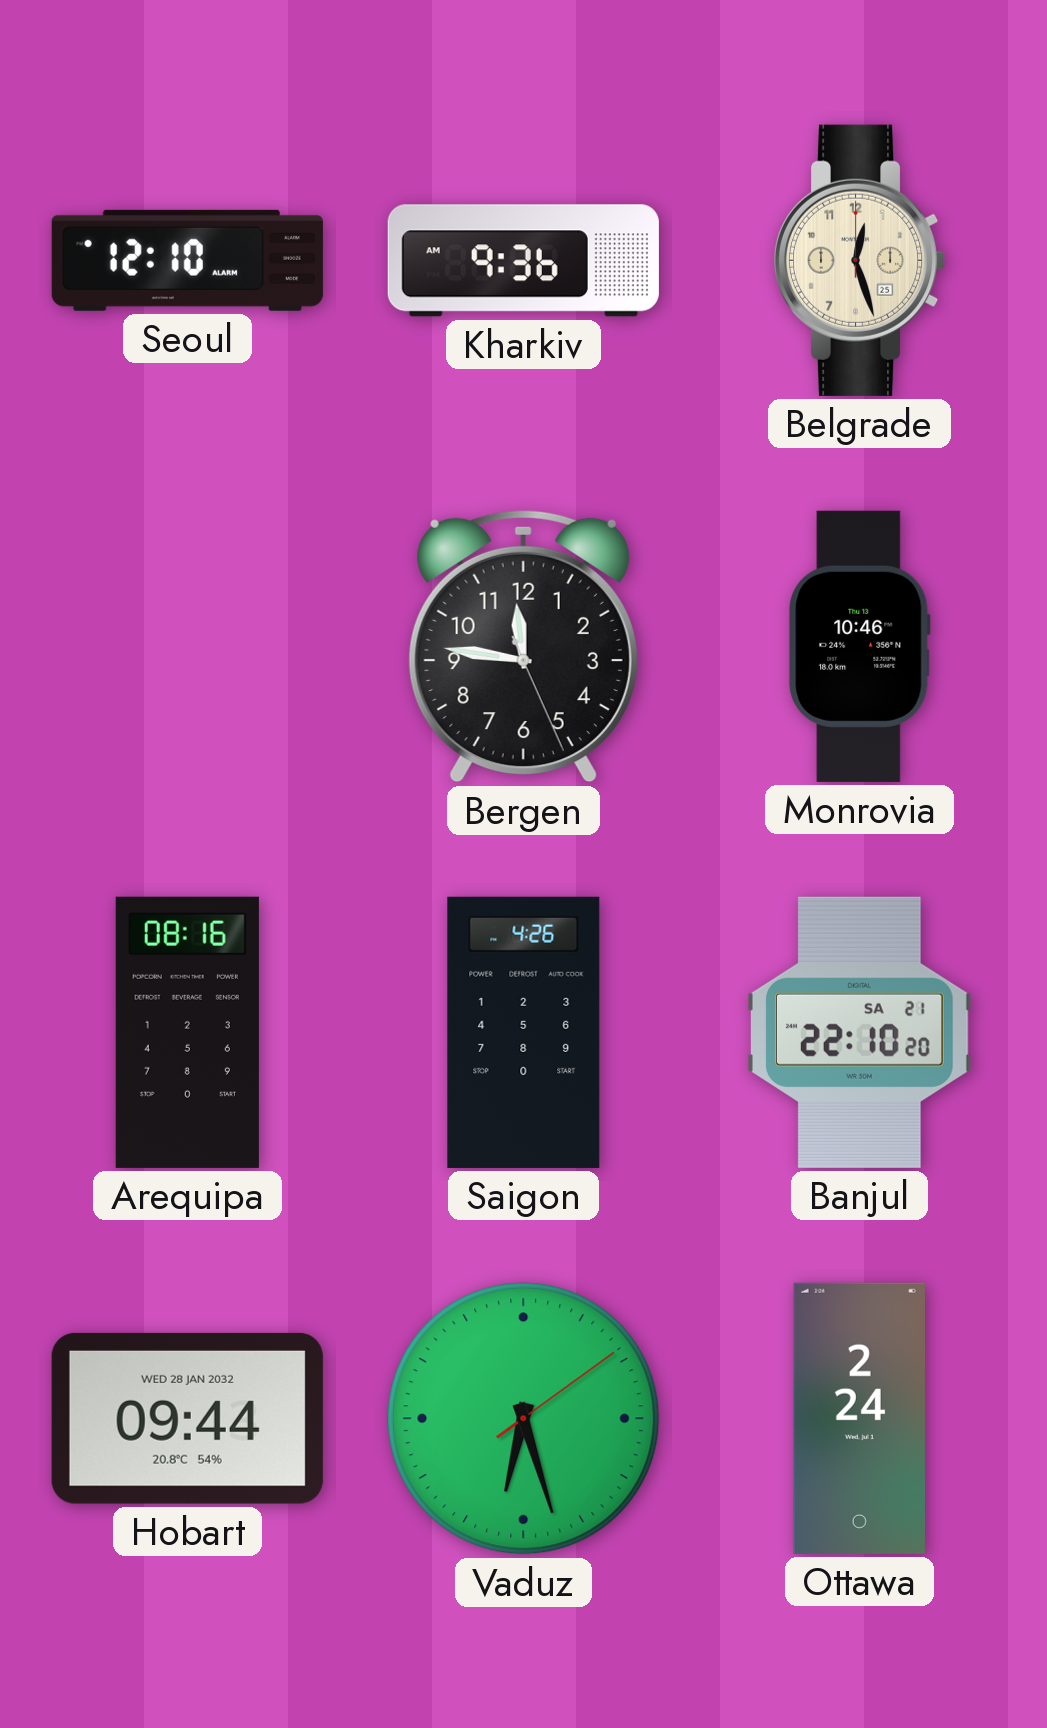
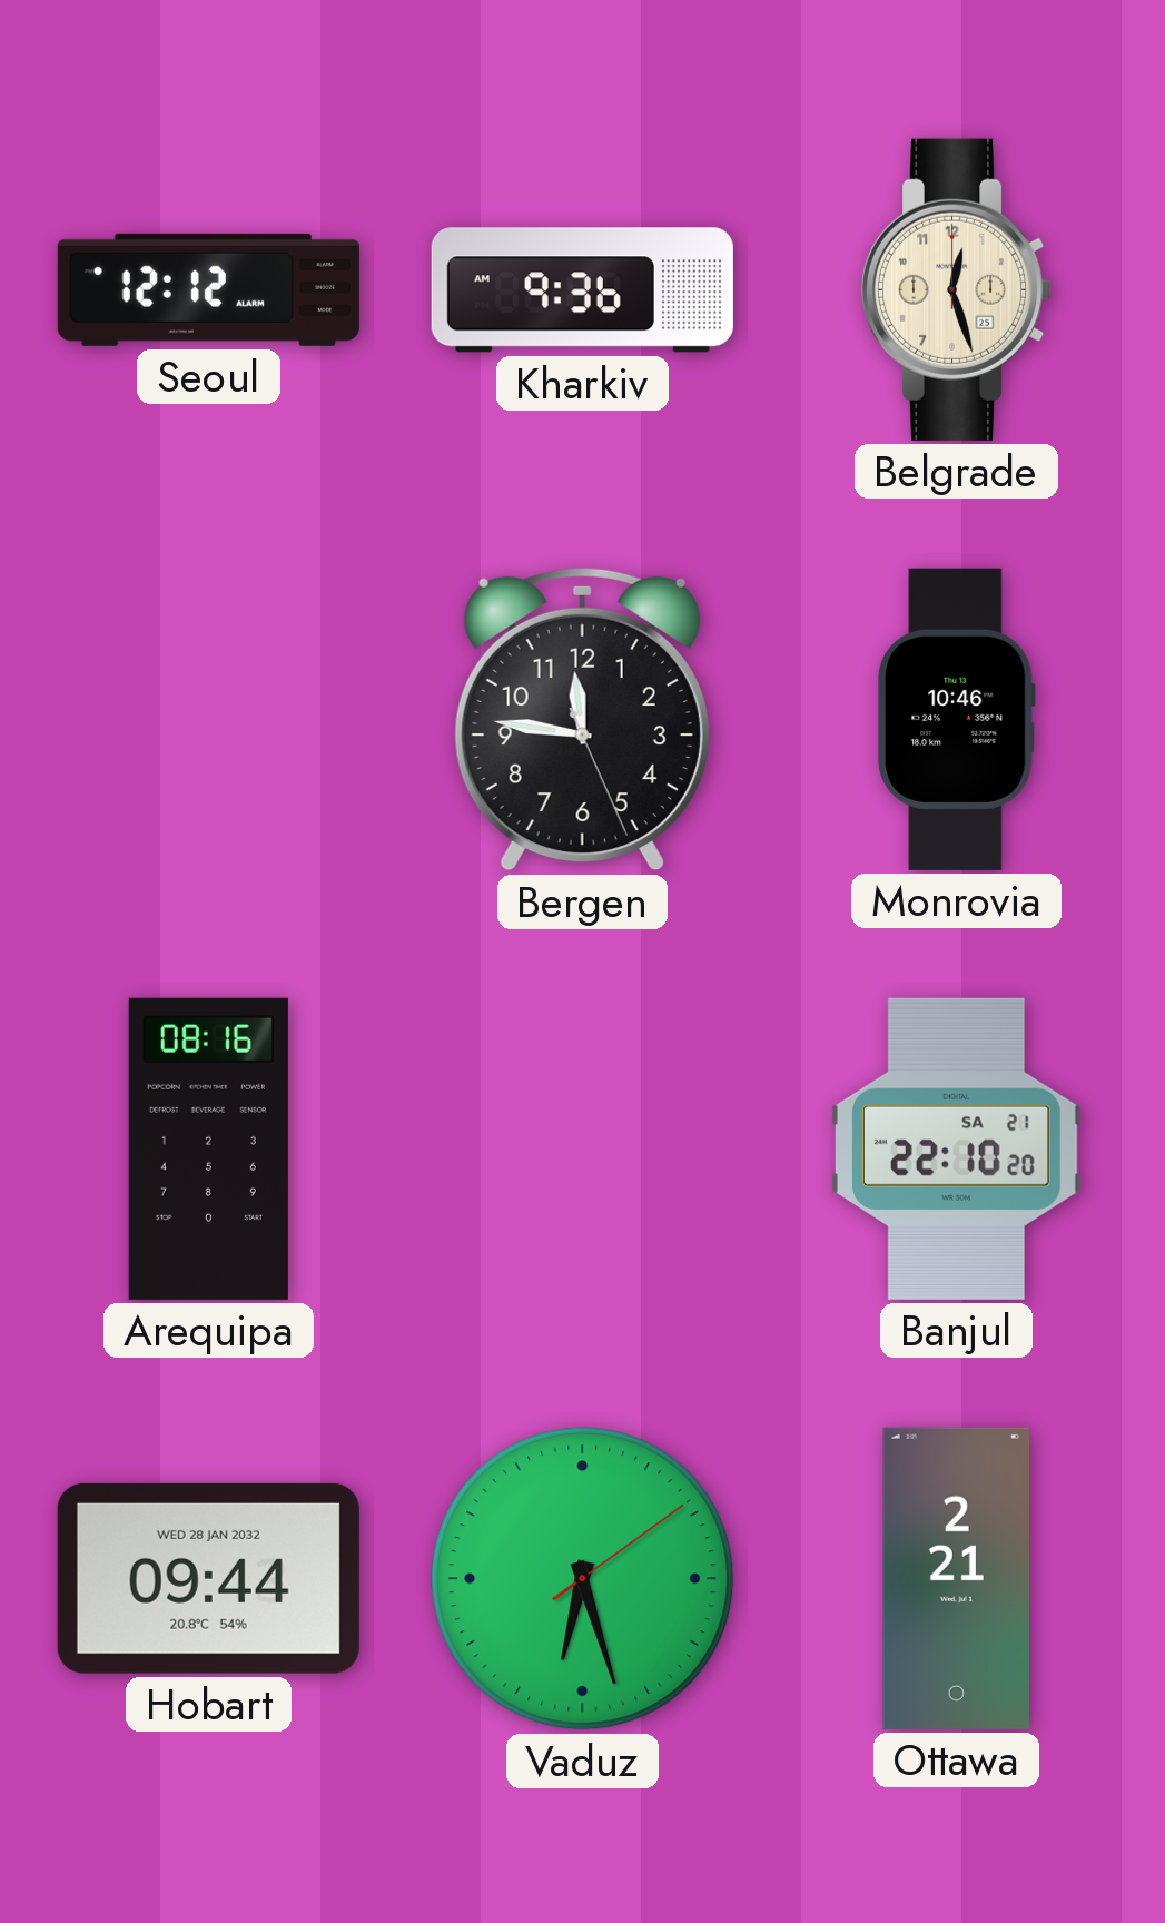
Seoul: 12:10 -> 12:12
Saigon: 4:26 -> none
Ottawa: 2:24 -> 2:21
